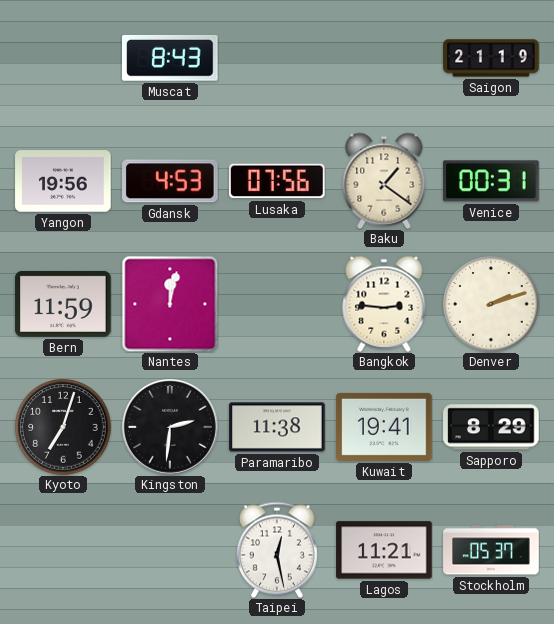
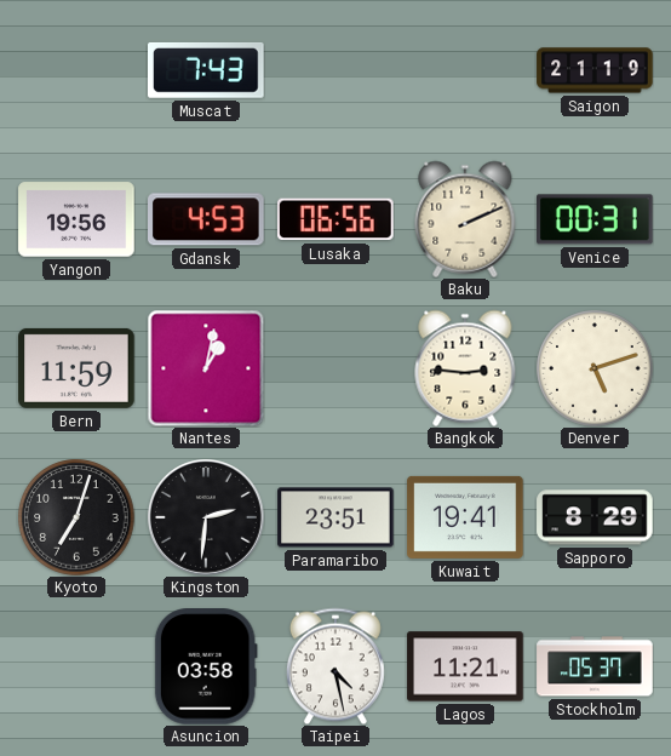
Muscat: 8:43 -> 7:43
Lusaka: 07:56 -> 06:56
Baku: 1:21 -> 2:11
Nantes: 12:02 -> 1:02
Denver: 2:12 -> 5:12
Paramaribo: 11:38 -> 23:51
Asuncion: none -> 03:58
Taipei: 12:28 -> 4:28
